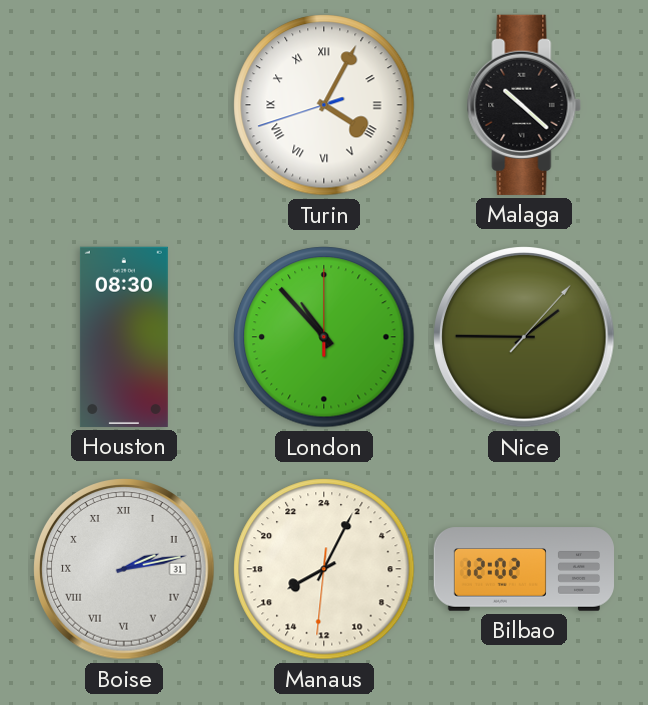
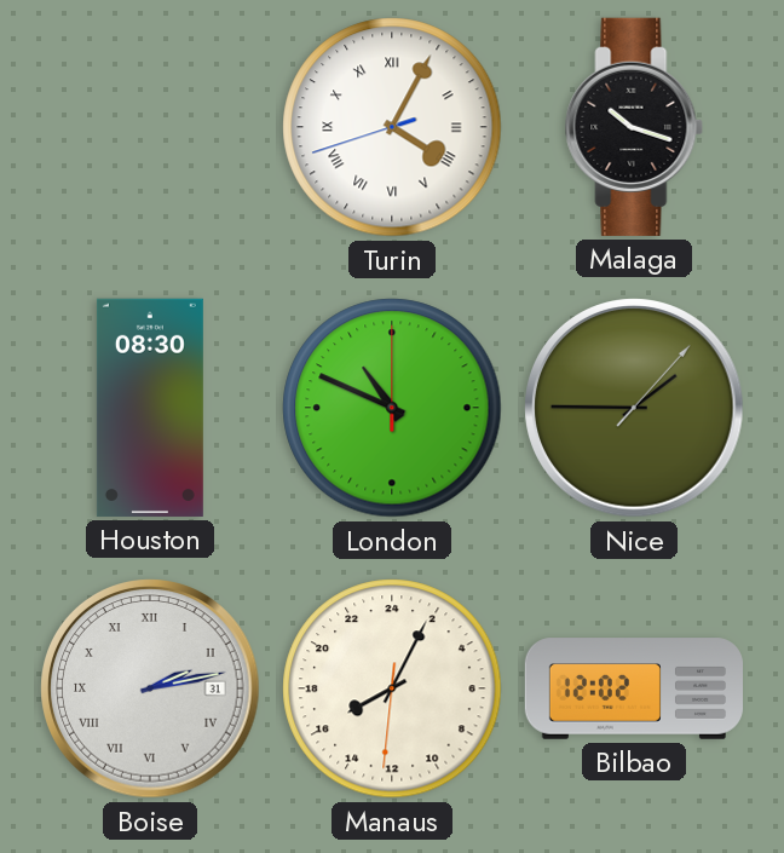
Malaga: 10:22 -> 10:18
London: 10:53 -> 10:49
